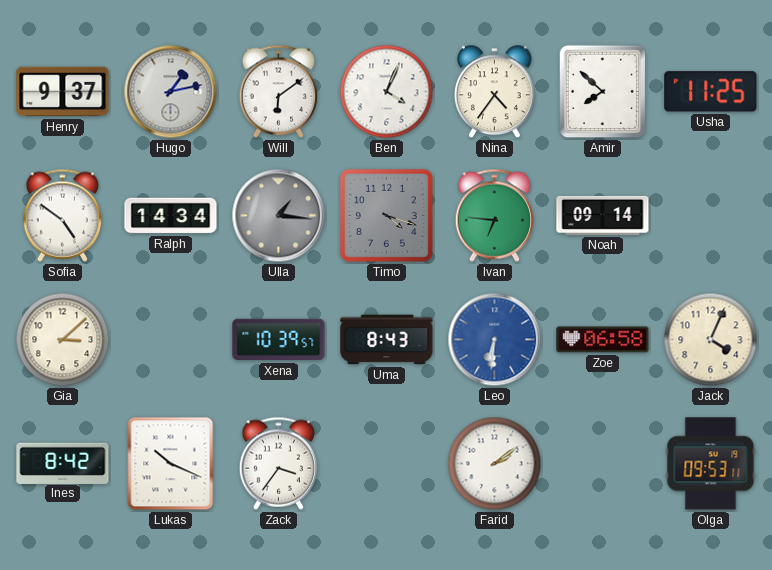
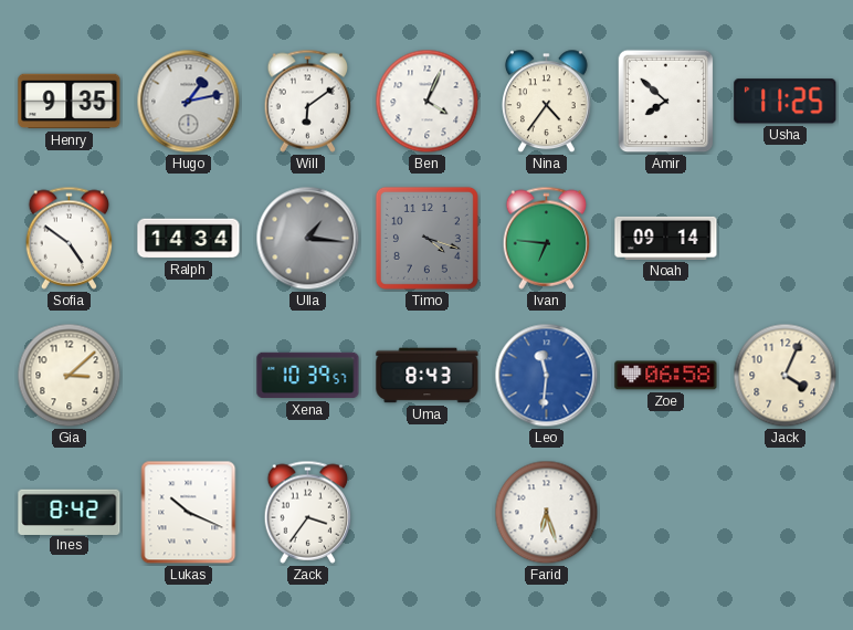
Henry: 9:37 -> 9:35
Leo: 6:31 -> 11:31
Farid: 2:09 -> 6:27
Olga: 09:53 -> none
